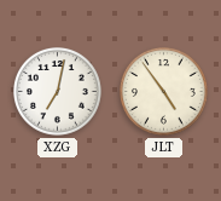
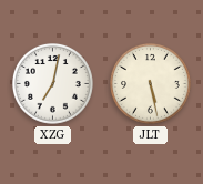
JLT: 4:54 -> 5:28
